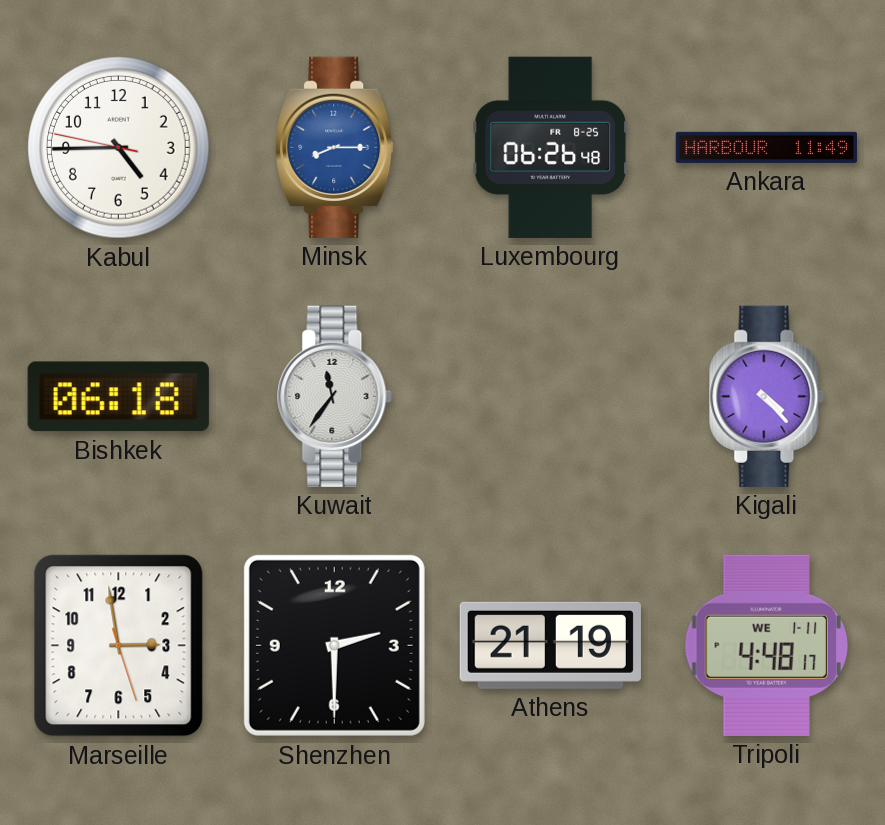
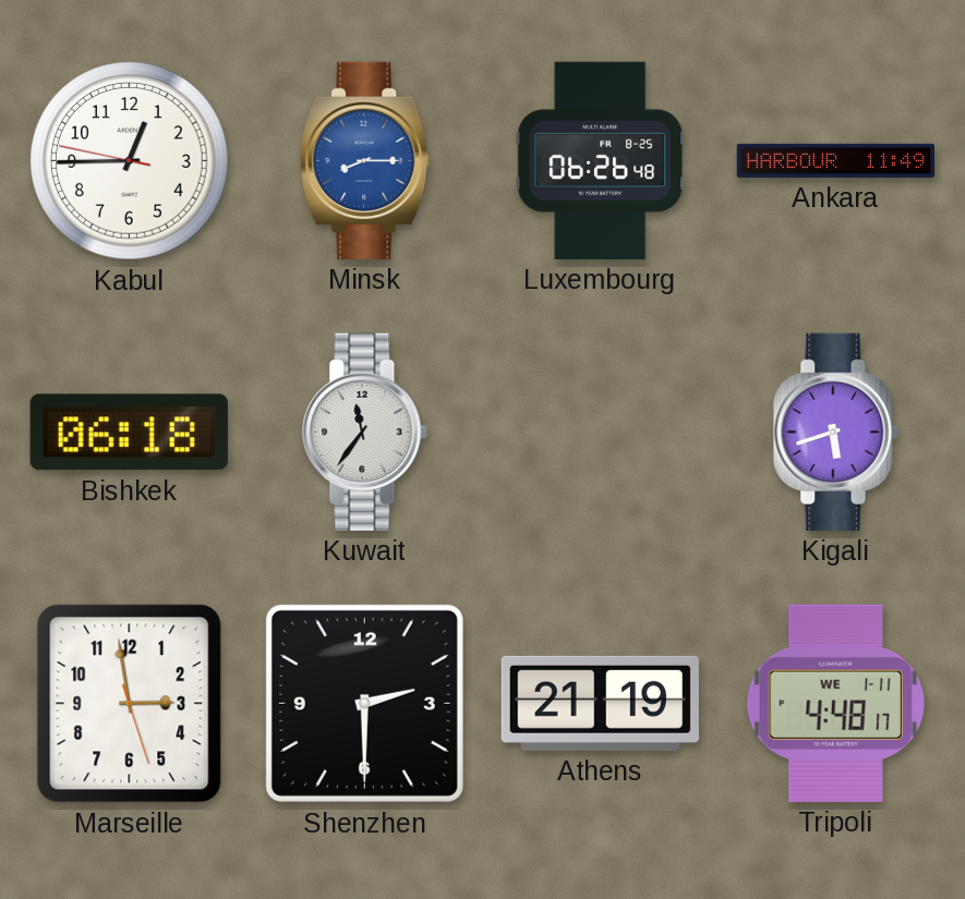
Kabul: 4:44 -> 12:44
Kigali: 4:23 -> 5:42
